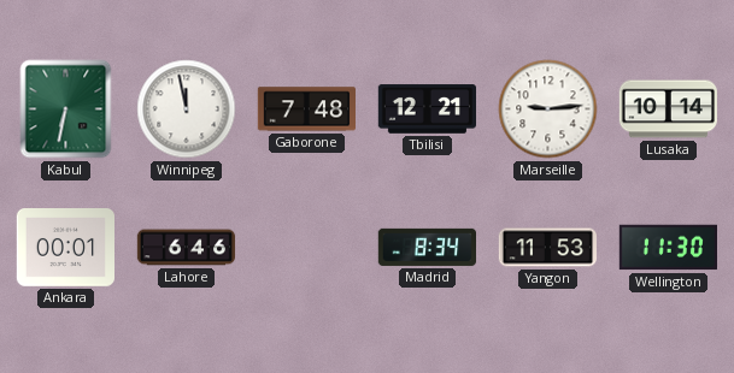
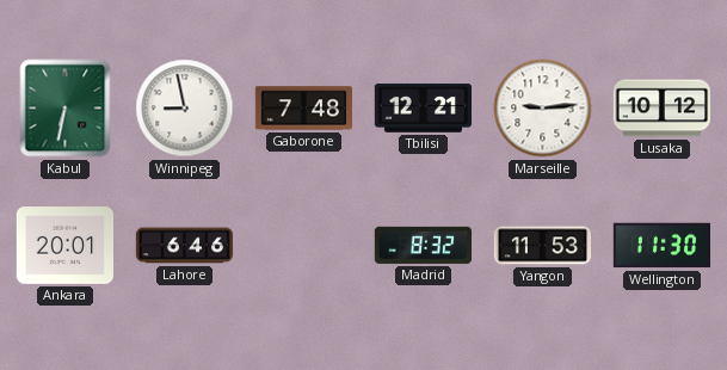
Winnipeg: 11:58 -> 8:58
Lusaka: 10:14 -> 10:12
Ankara: 00:01 -> 20:01
Madrid: 8:34 -> 8:32
